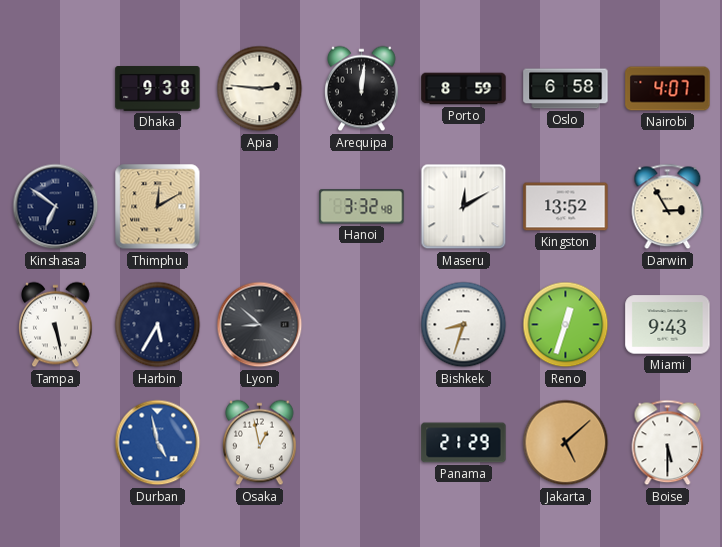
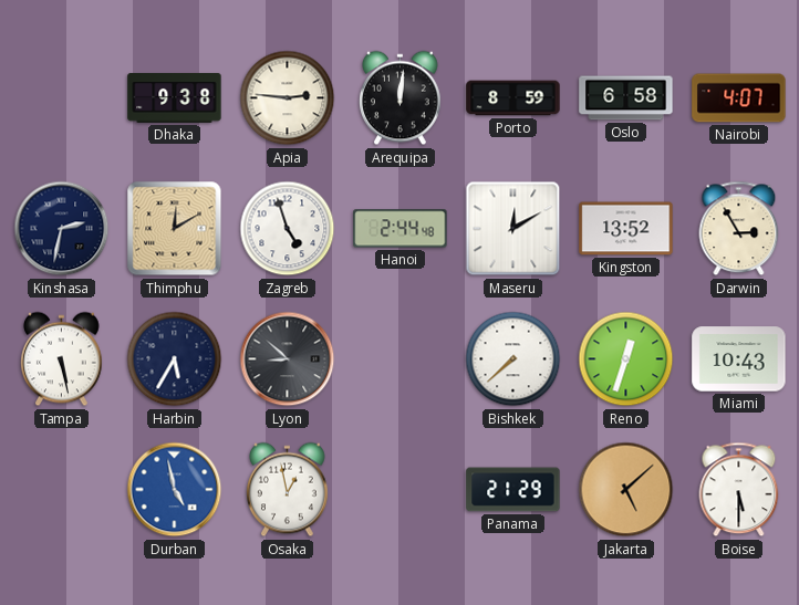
Kinshasa: 6:51 -> 2:32
Zagreb: none -> 4:57
Hanoi: 3:32 -> 2:44
Bishkek: 8:33 -> 7:38
Miami: 9:43 -> 10:43
